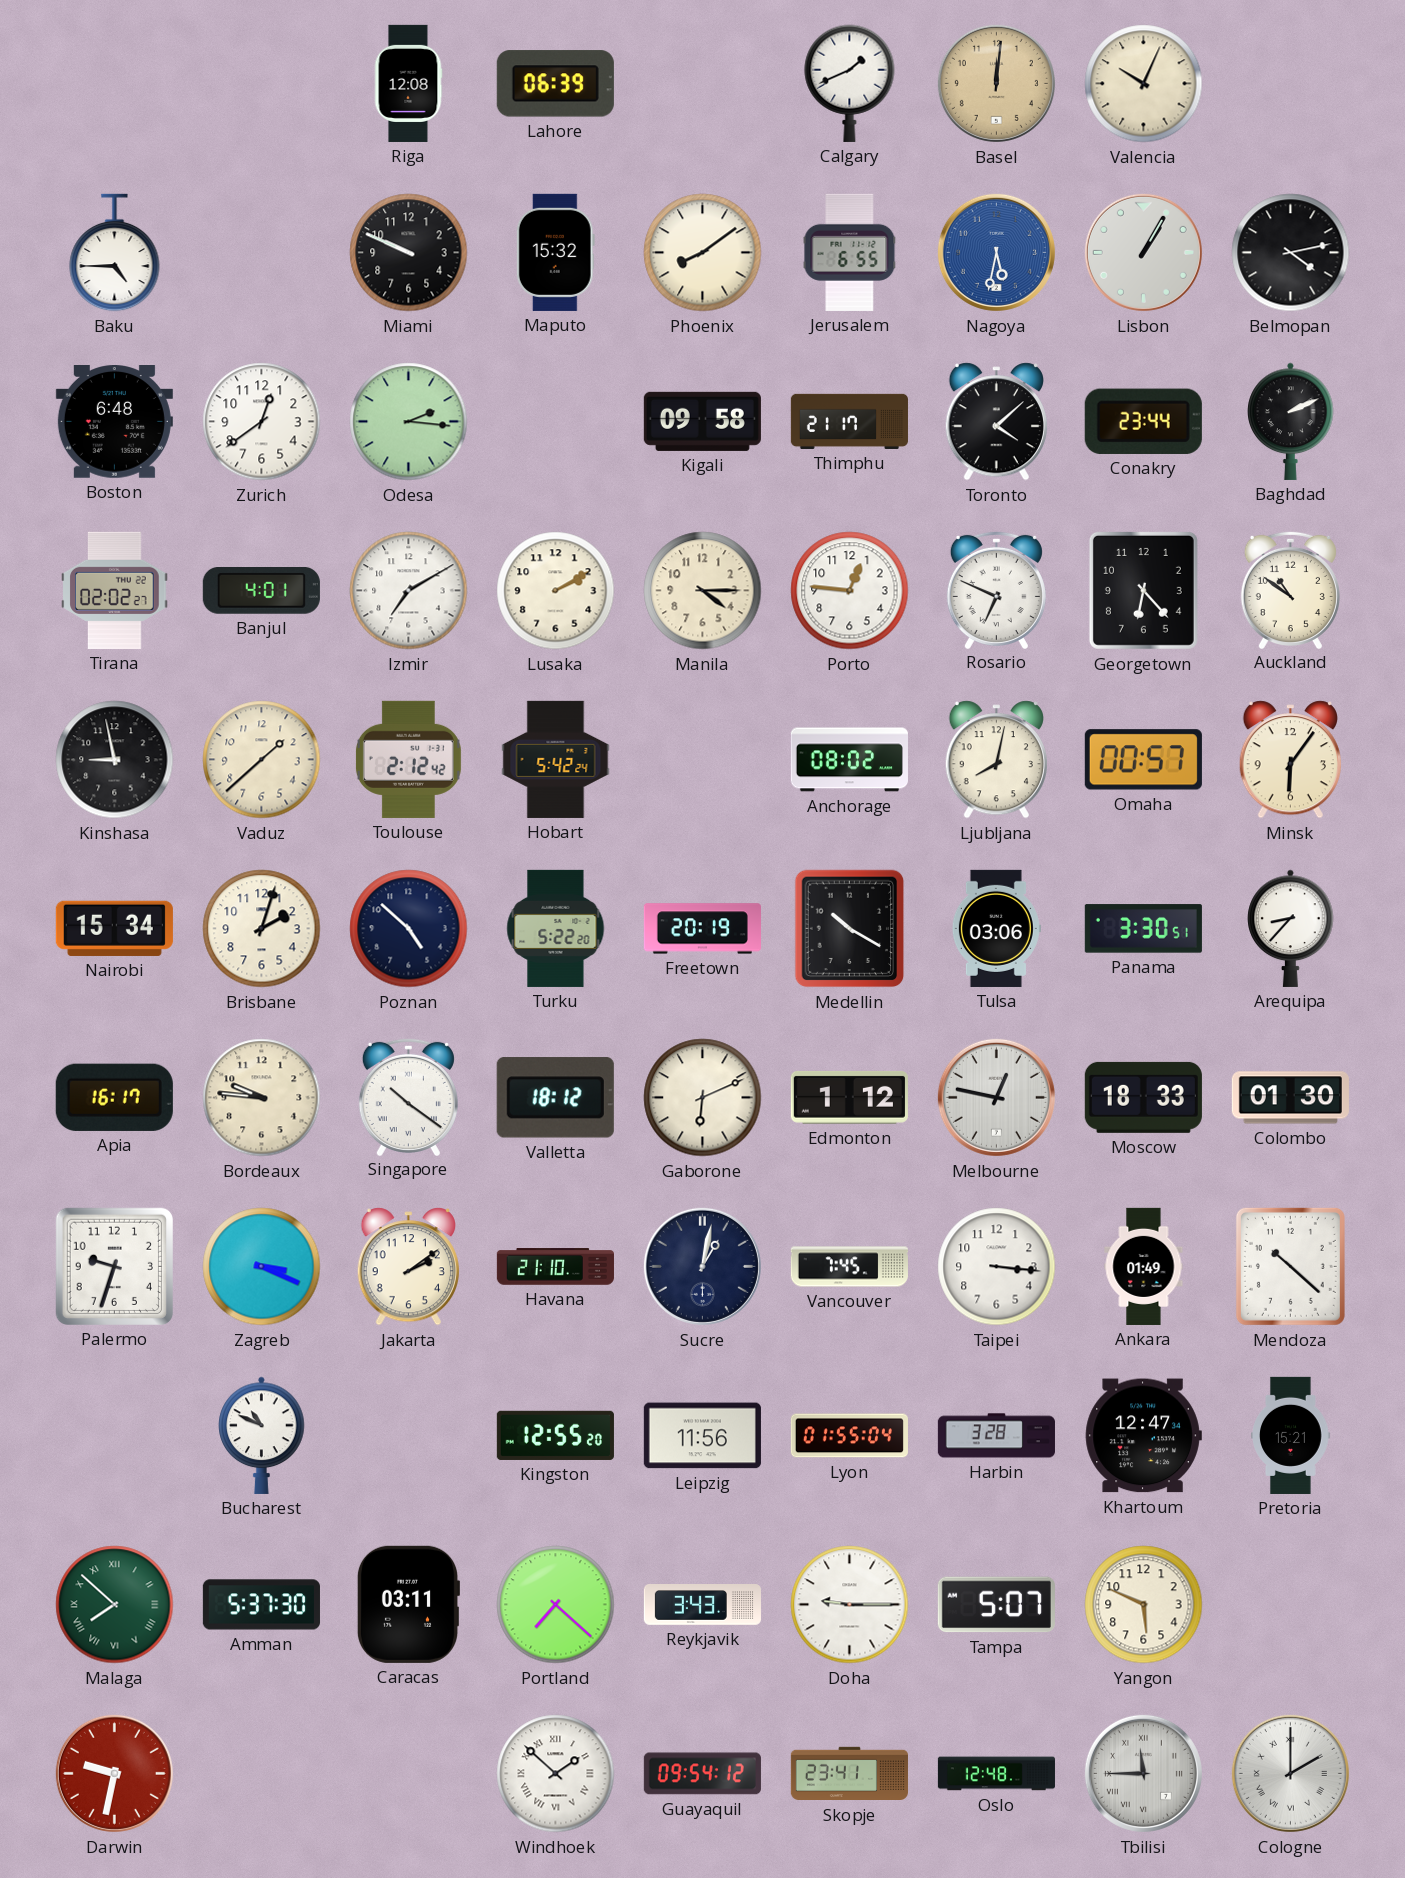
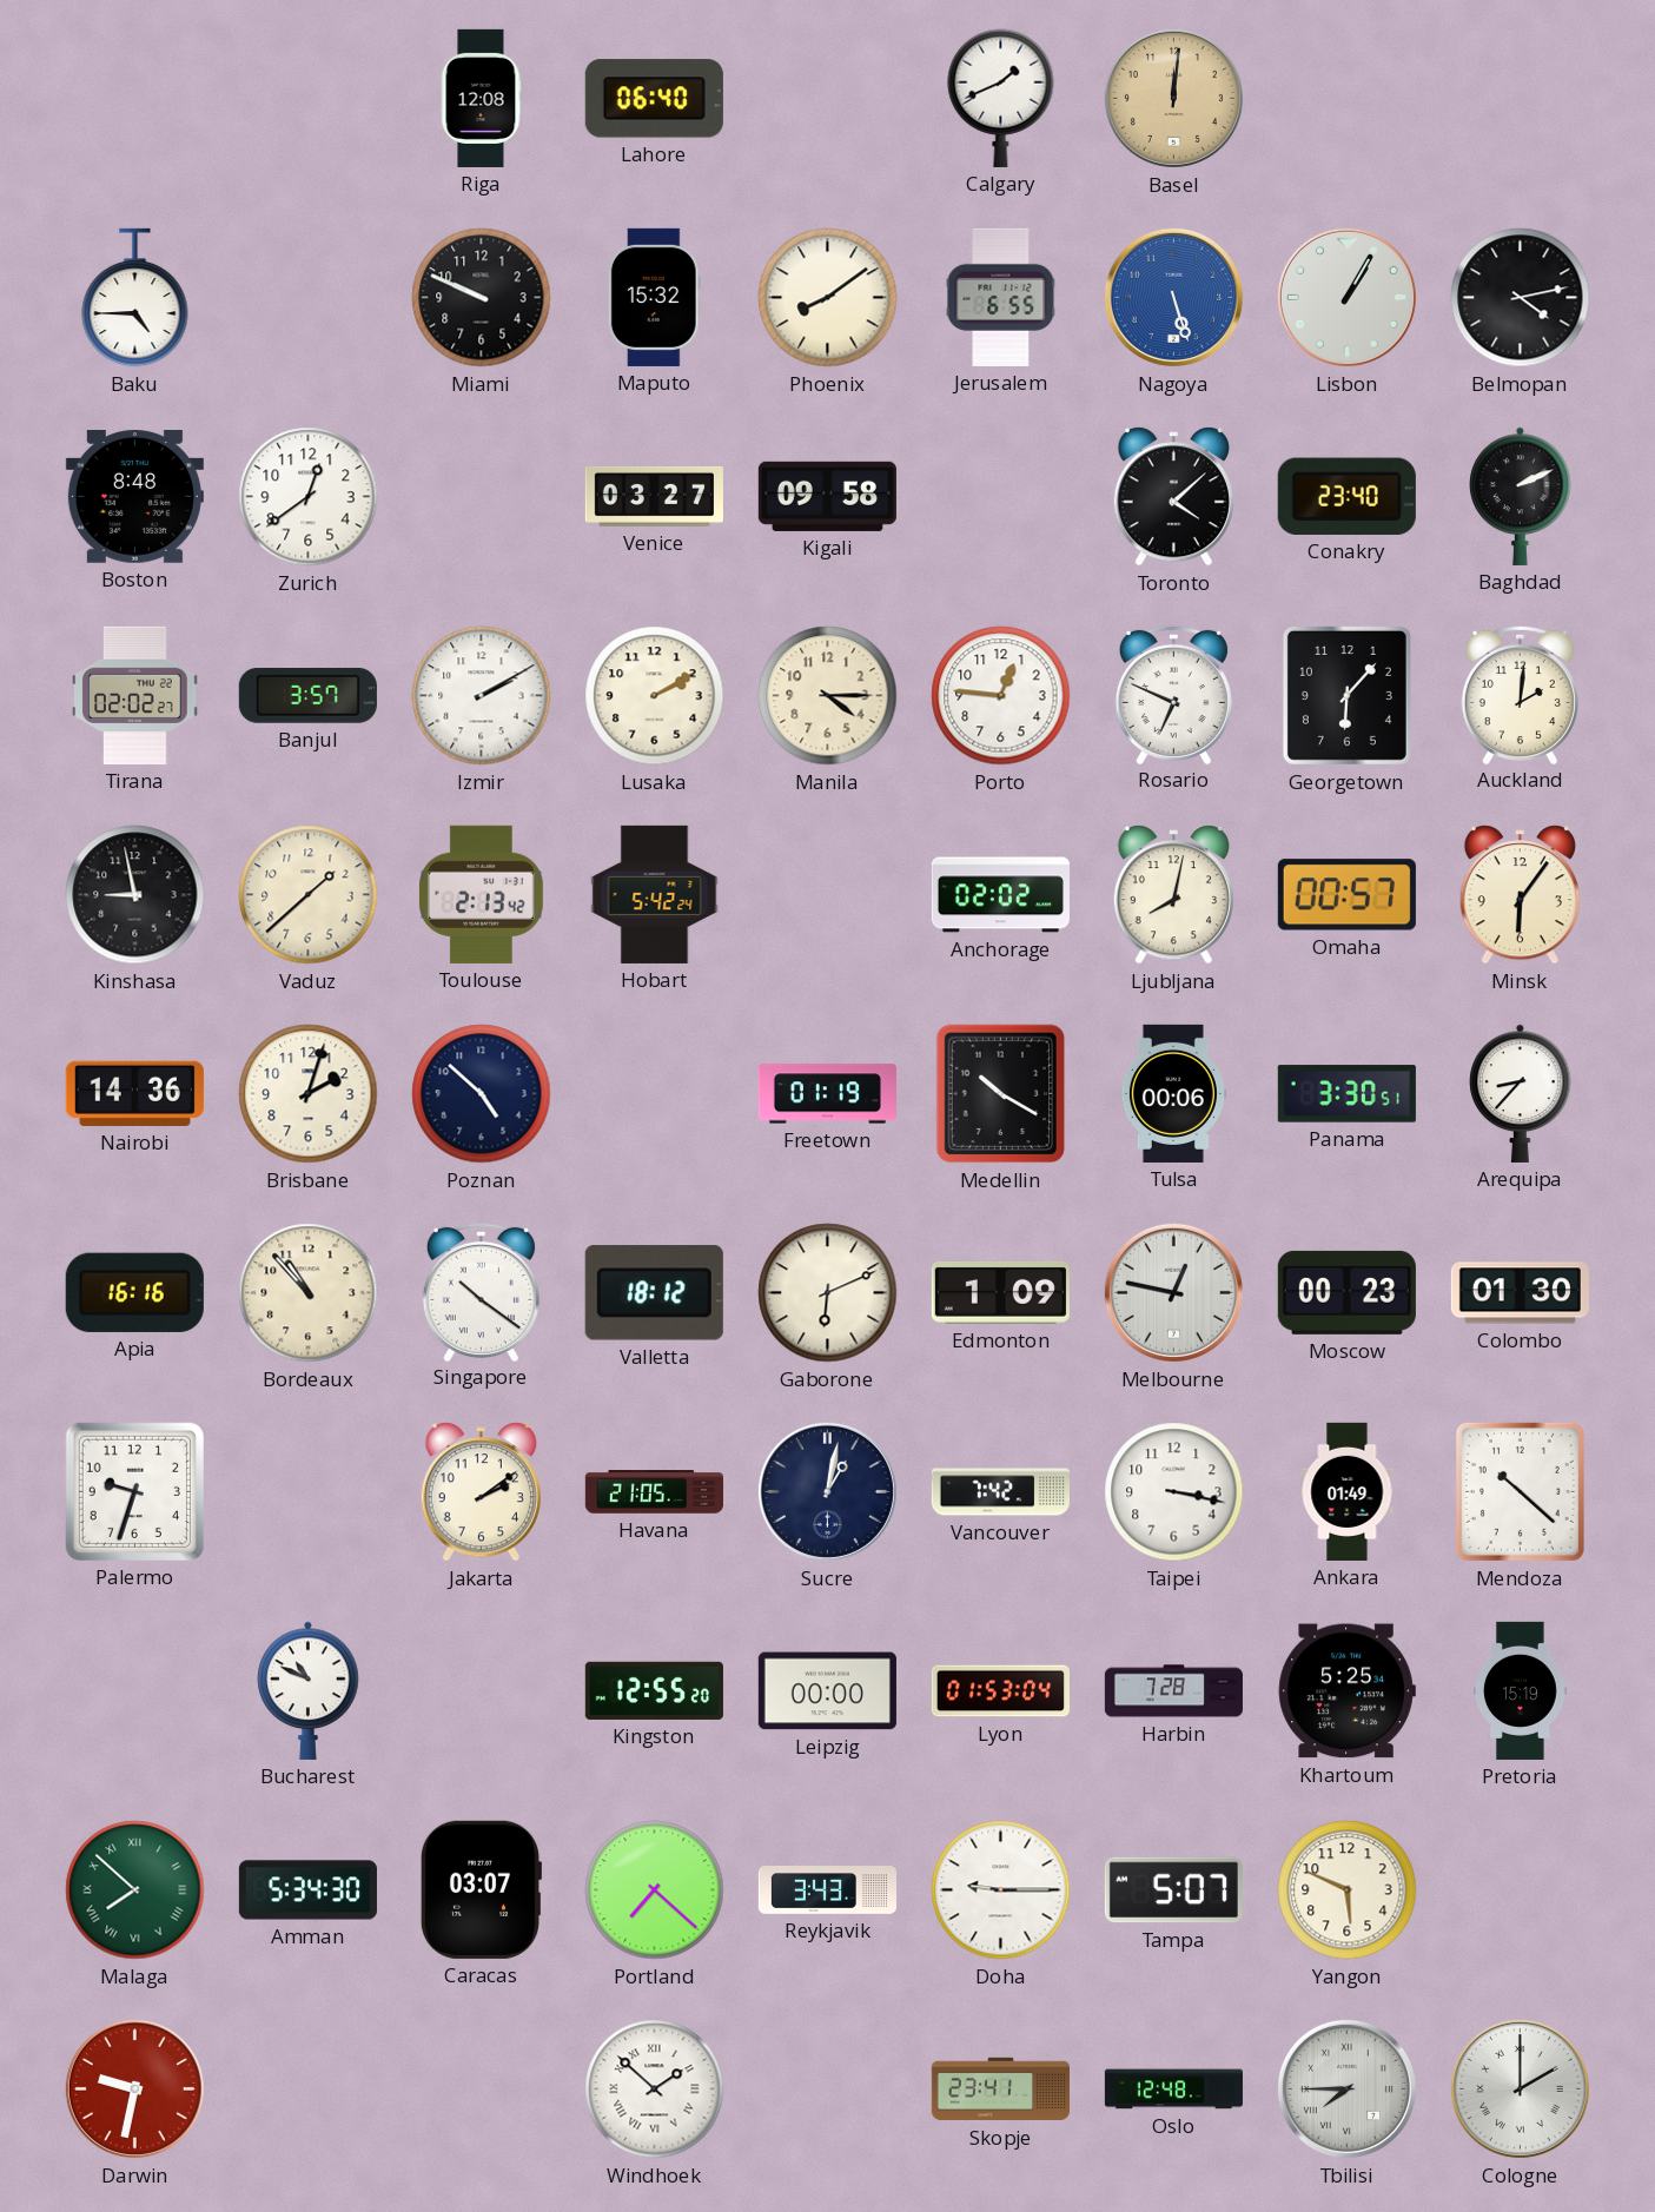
Lahore: 06:39 -> 06:40
Valencia: 10:04 -> none
Nagoya: 5:32 -> 5:27
Boston: 6:48 -> 8:48
Odesa: 2:16 -> none
Venice: none -> 03:27
Thimphu: 21:17 -> none
Conakry: 23:44 -> 23:40
Banjul: 4:01 -> 3:57
Izmir: 7:10 -> 2:10
Georgetown: 6:23 -> 6:07
Auckland: 10:51 -> 2:01
Toulouse: 2:12 -> 2:13
Anchorage: 08:02 -> 02:02
Nairobi: 15:34 -> 14:36
Turku: 5:22 -> none
Freetown: 20:19 -> 01:19
Tulsa: 03:06 -> 00:06
Apia: 16:17 -> 16:16
Bordeaux: 9:46 -> 10:53
Edmonton: 1:12 -> 1:09
Moscow: 18:33 -> 00:23
Zagreb: 3:19 -> none
Havana: 21:10 -> 21:05
Vancouver: 7:45 -> 7:42
Taipei: 3:16 -> 3:17
Leipzig: 11:56 -> 00:00
Lyon: 01:55 -> 01:53
Harbin: 3:28 -> 7:28
Khartoum: 12:47 -> 5:25
Pretoria: 15:21 -> 15:19
Amman: 5:37 -> 5:34
Caracas: 03:11 -> 03:07
Guayaquil: 09:54 -> none
Tbilisi: 11:45 -> 7:45
